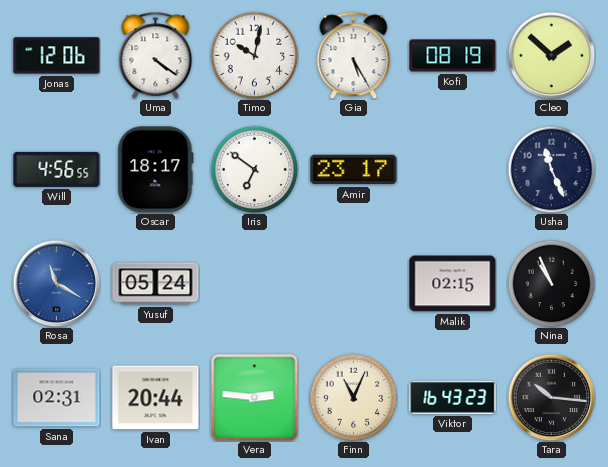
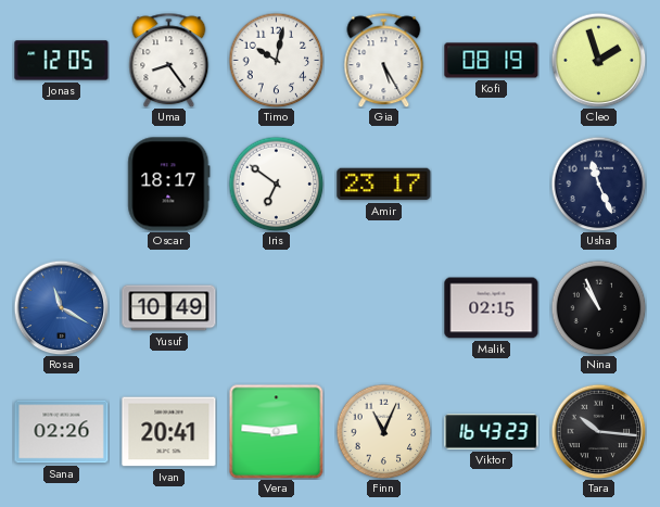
Jonas: 12:06 -> 12:05
Uma: 4:21 -> 8:24
Cleo: 1:52 -> 1:57
Will: 4:56 -> none
Yusuf: 05:24 -> 10:49
Sana: 02:31 -> 02:26
Ivan: 20:44 -> 20:41
